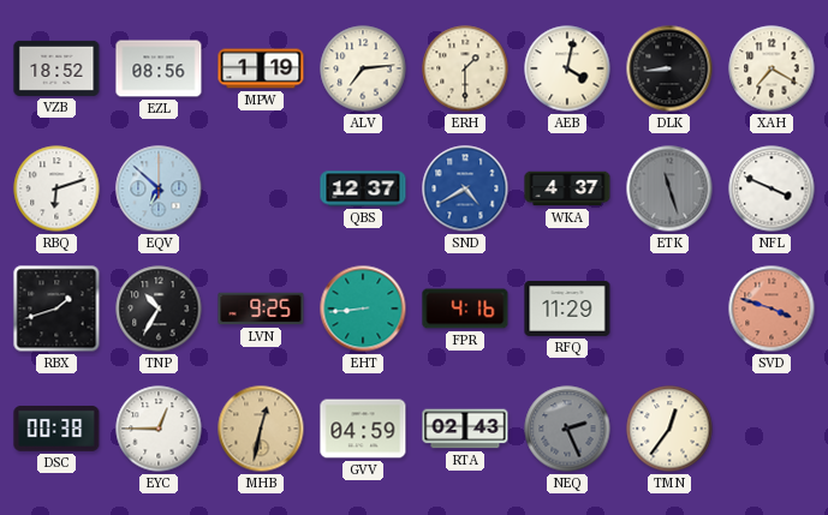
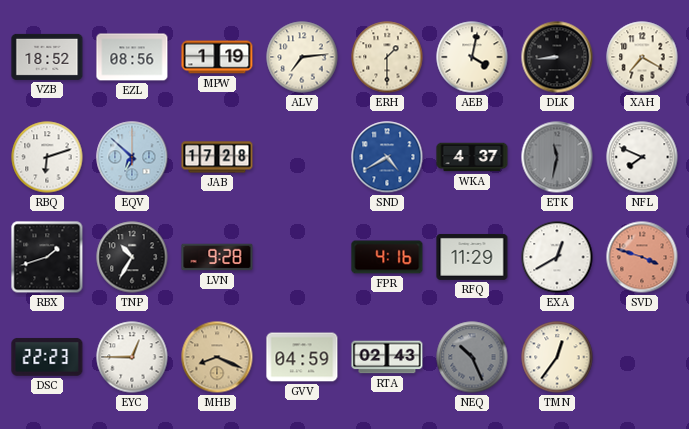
JAB: none -> 17:28
QBS: 12:37 -> none
ETK: 11:27 -> 11:32
NFL: 3:49 -> 7:49
LVN: 9:25 -> 9:28
EHT: 8:44 -> none
EXA: none -> 12:40
DSC: 00:38 -> 22:23
MHB: 12:32 -> 8:19
NEQ: 2:26 -> 10:26
